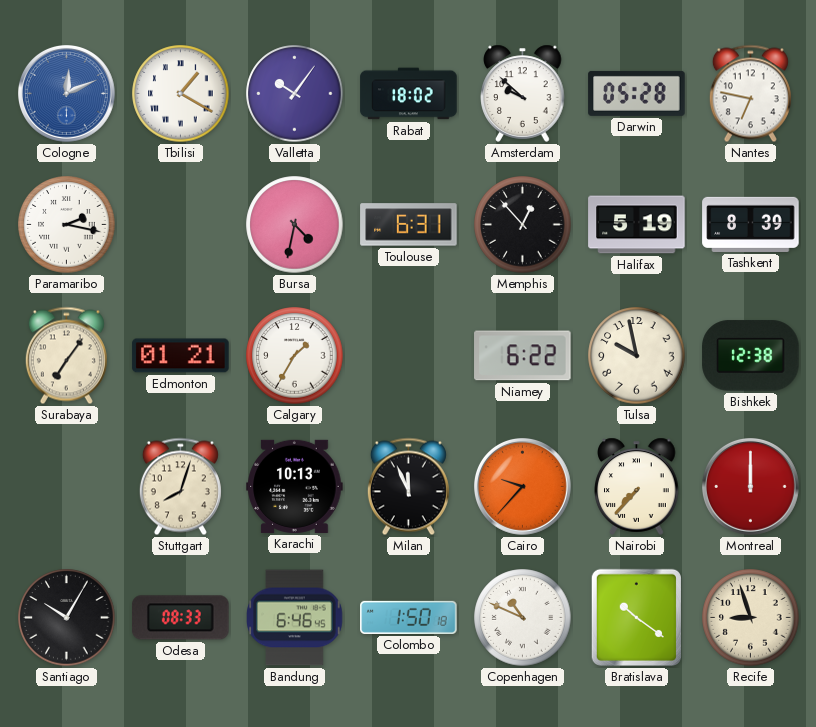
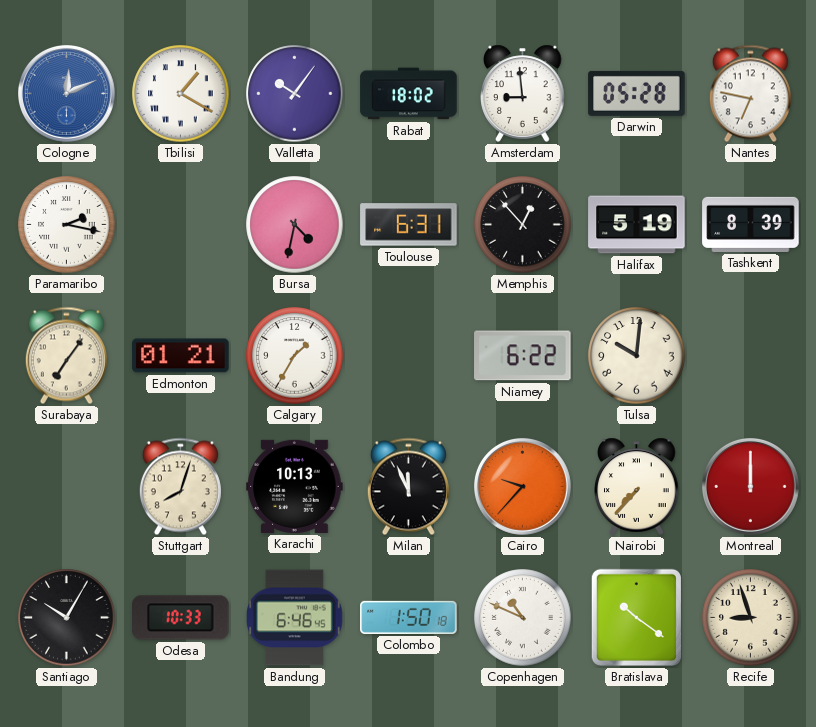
Amsterdam: 9:52 -> 8:59
Tulsa: 9:58 -> 10:01
Bishkek: 12:38 -> none
Odesa: 08:33 -> 10:33
